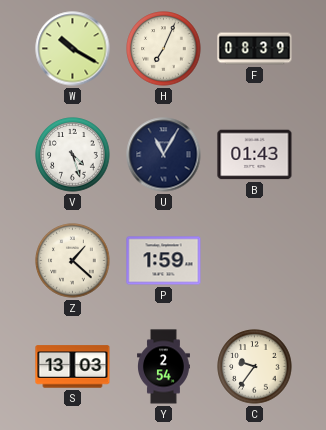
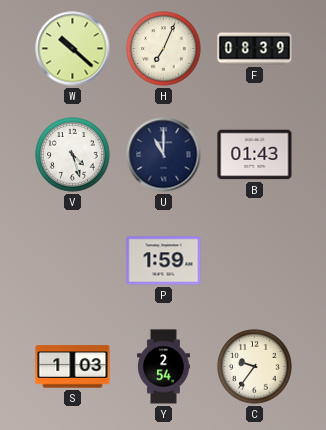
W: 10:20 -> 10:22
U: 11:05 -> 11:00
Z: 1:22 -> none
S: 13:03 -> 1:03
